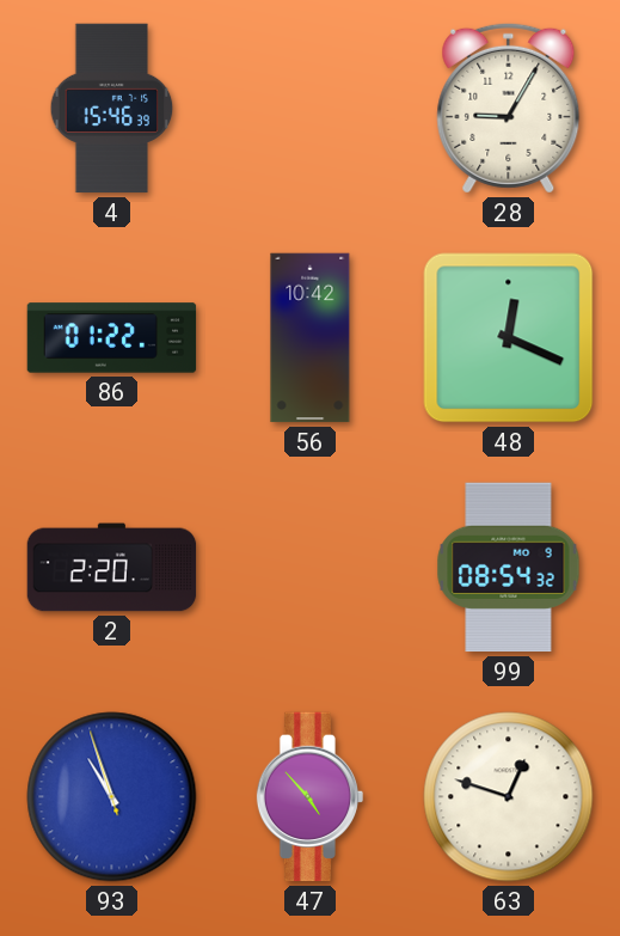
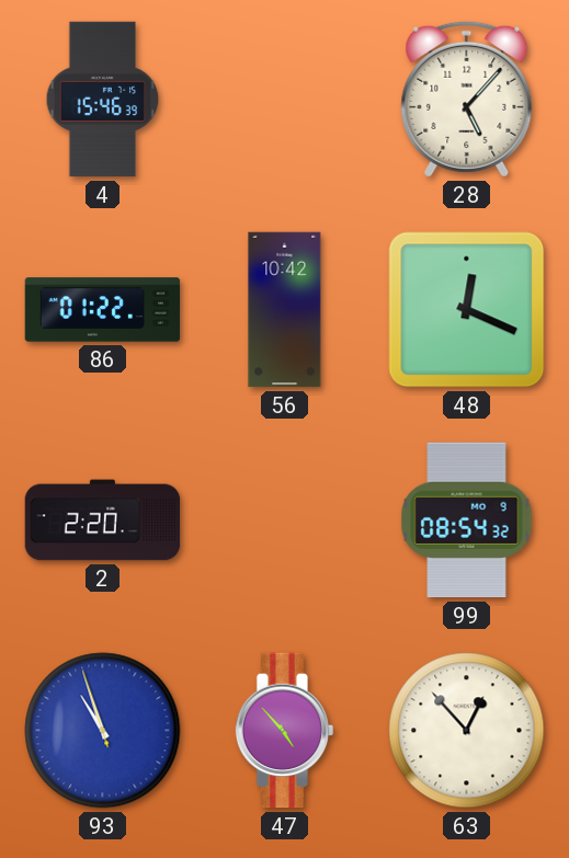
28: 9:05 -> 5:07
63: 12:48 -> 12:53
